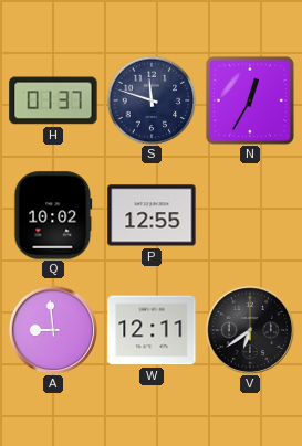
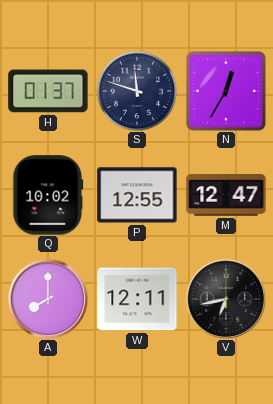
M: none -> 12:47
A: 8:59 -> 8:00
V: 6:39 -> 6:43
